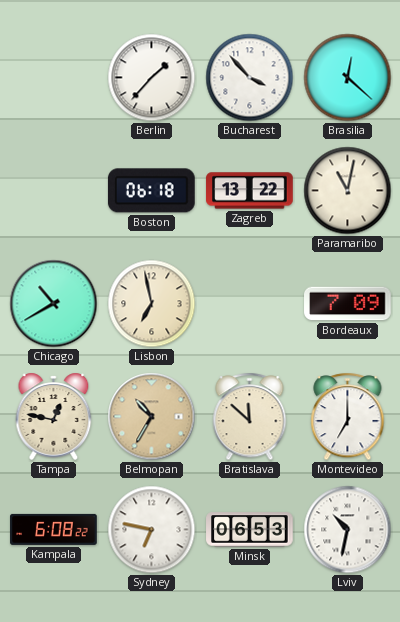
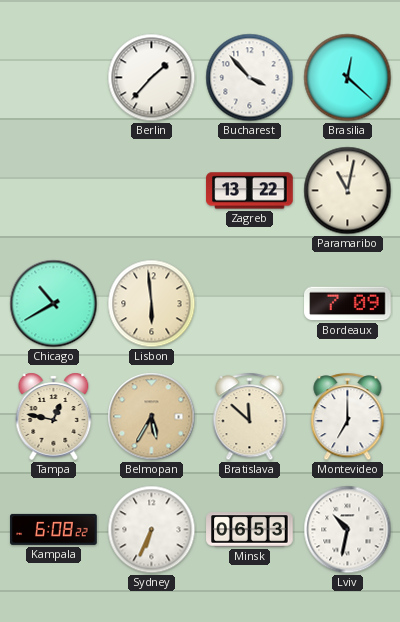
Boston: 06:18 -> none
Lisbon: 6:58 -> 5:59
Belmopan: 10:35 -> 5:35
Sydney: 6:47 -> 6:34
